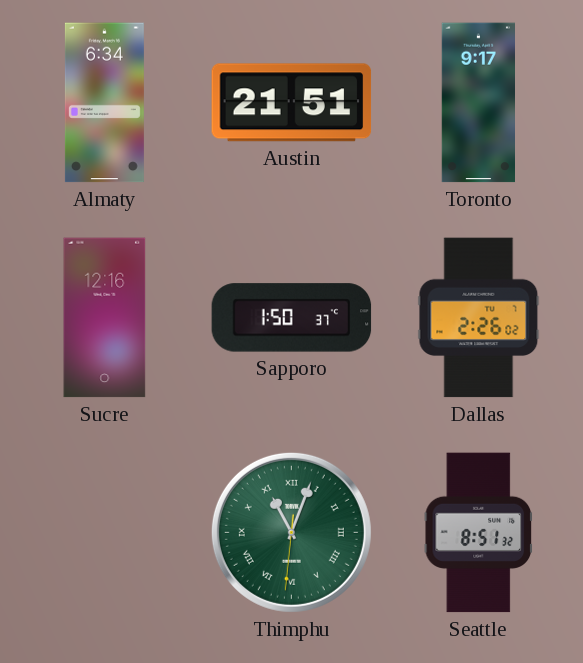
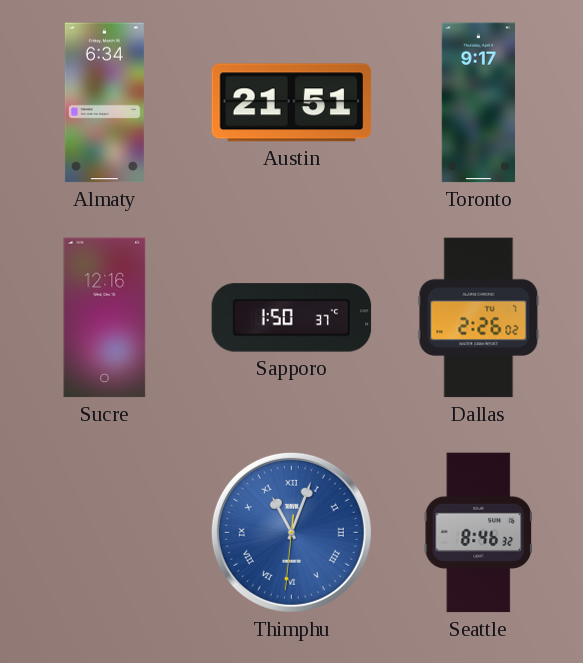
Thimphu dial: green -> blue
Seattle: 8:51 -> 8:46
